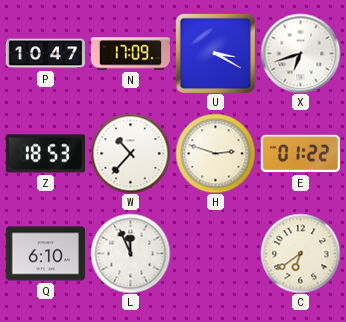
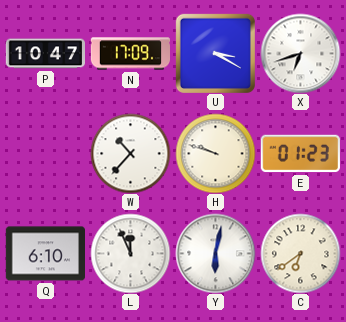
Z: 18:53 -> none
H: 2:48 -> 9:48
E: 01:22 -> 01:23
Y: none -> 6:02
